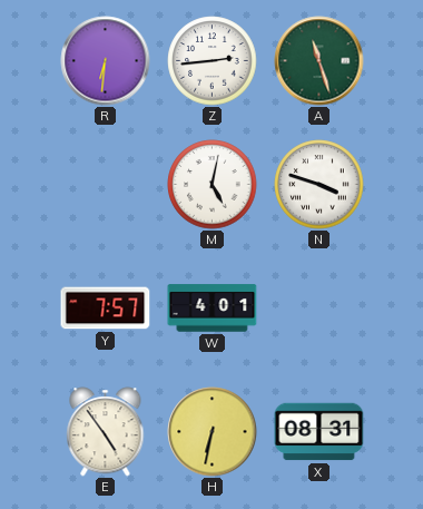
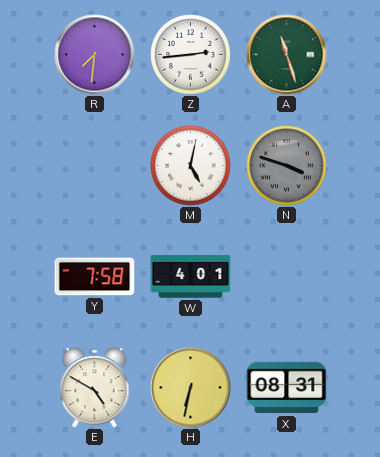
R: 6:31 -> 7:31
N dial: white -> grey
Y: 7:57 -> 7:58
E: 4:54 -> 4:50
